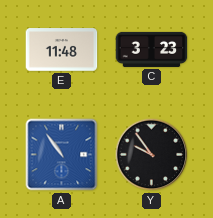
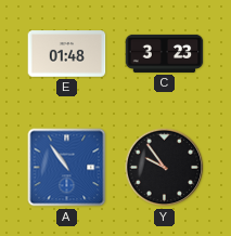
E: 11:48 -> 01:48
